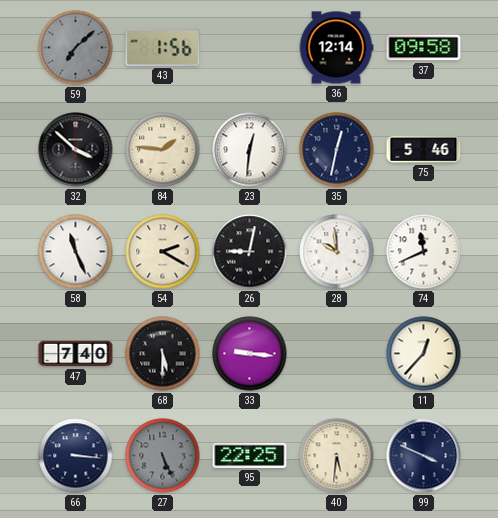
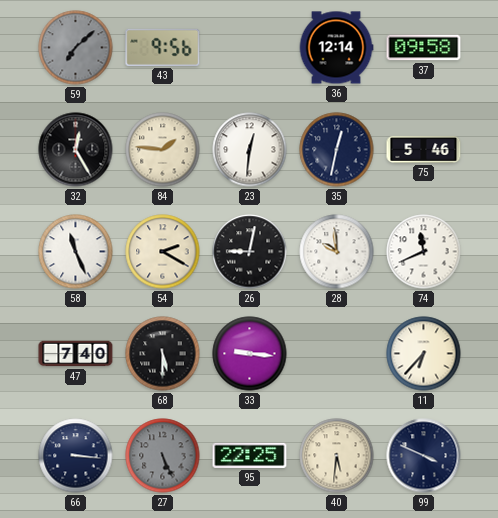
43: 1:56 -> 9:56
32: 3:52 -> 12:25
11: 12:37 -> 6:37
